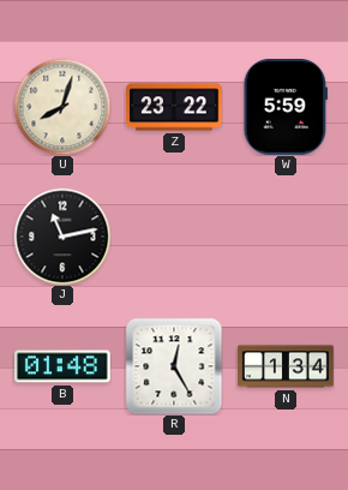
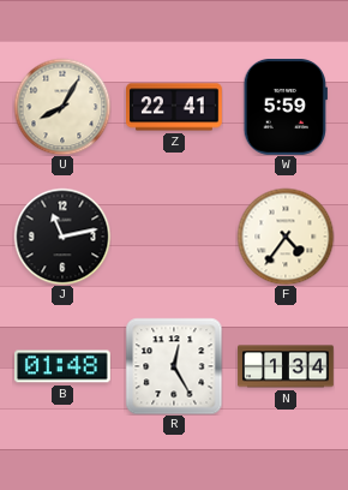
U: 8:03 -> 8:05
Z: 23:22 -> 22:41
F: none -> 4:36
